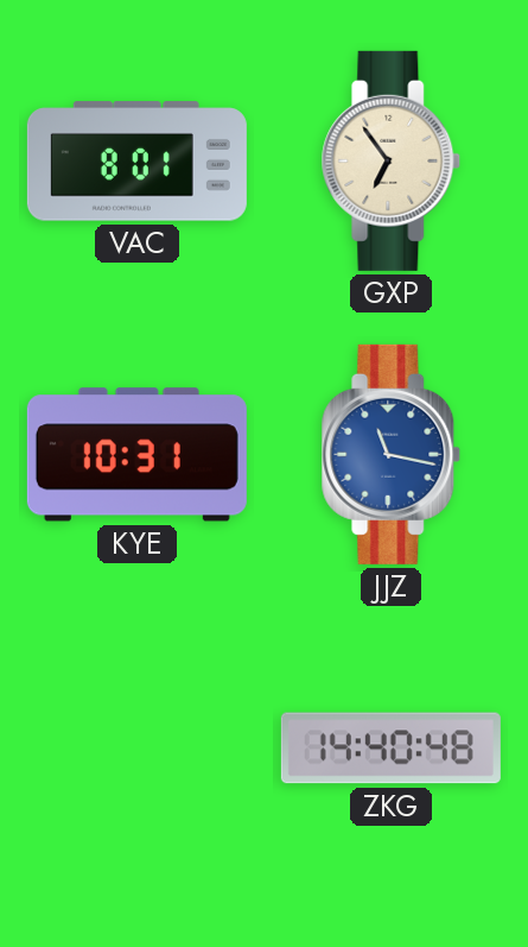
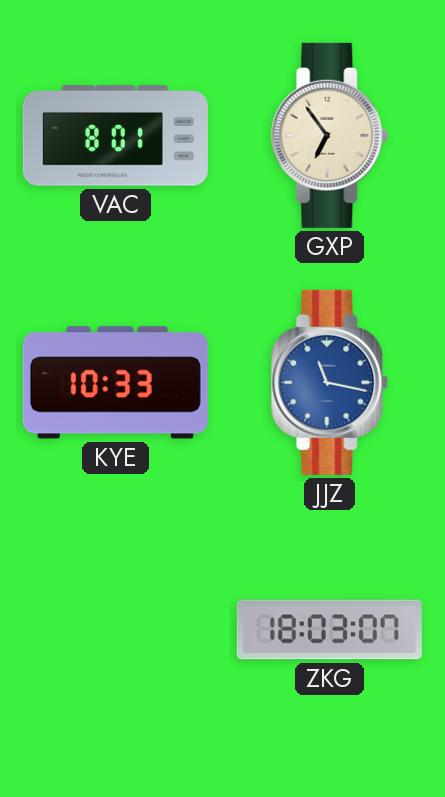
KYE: 10:31 -> 10:33
ZKG: 14:40 -> 18:03
